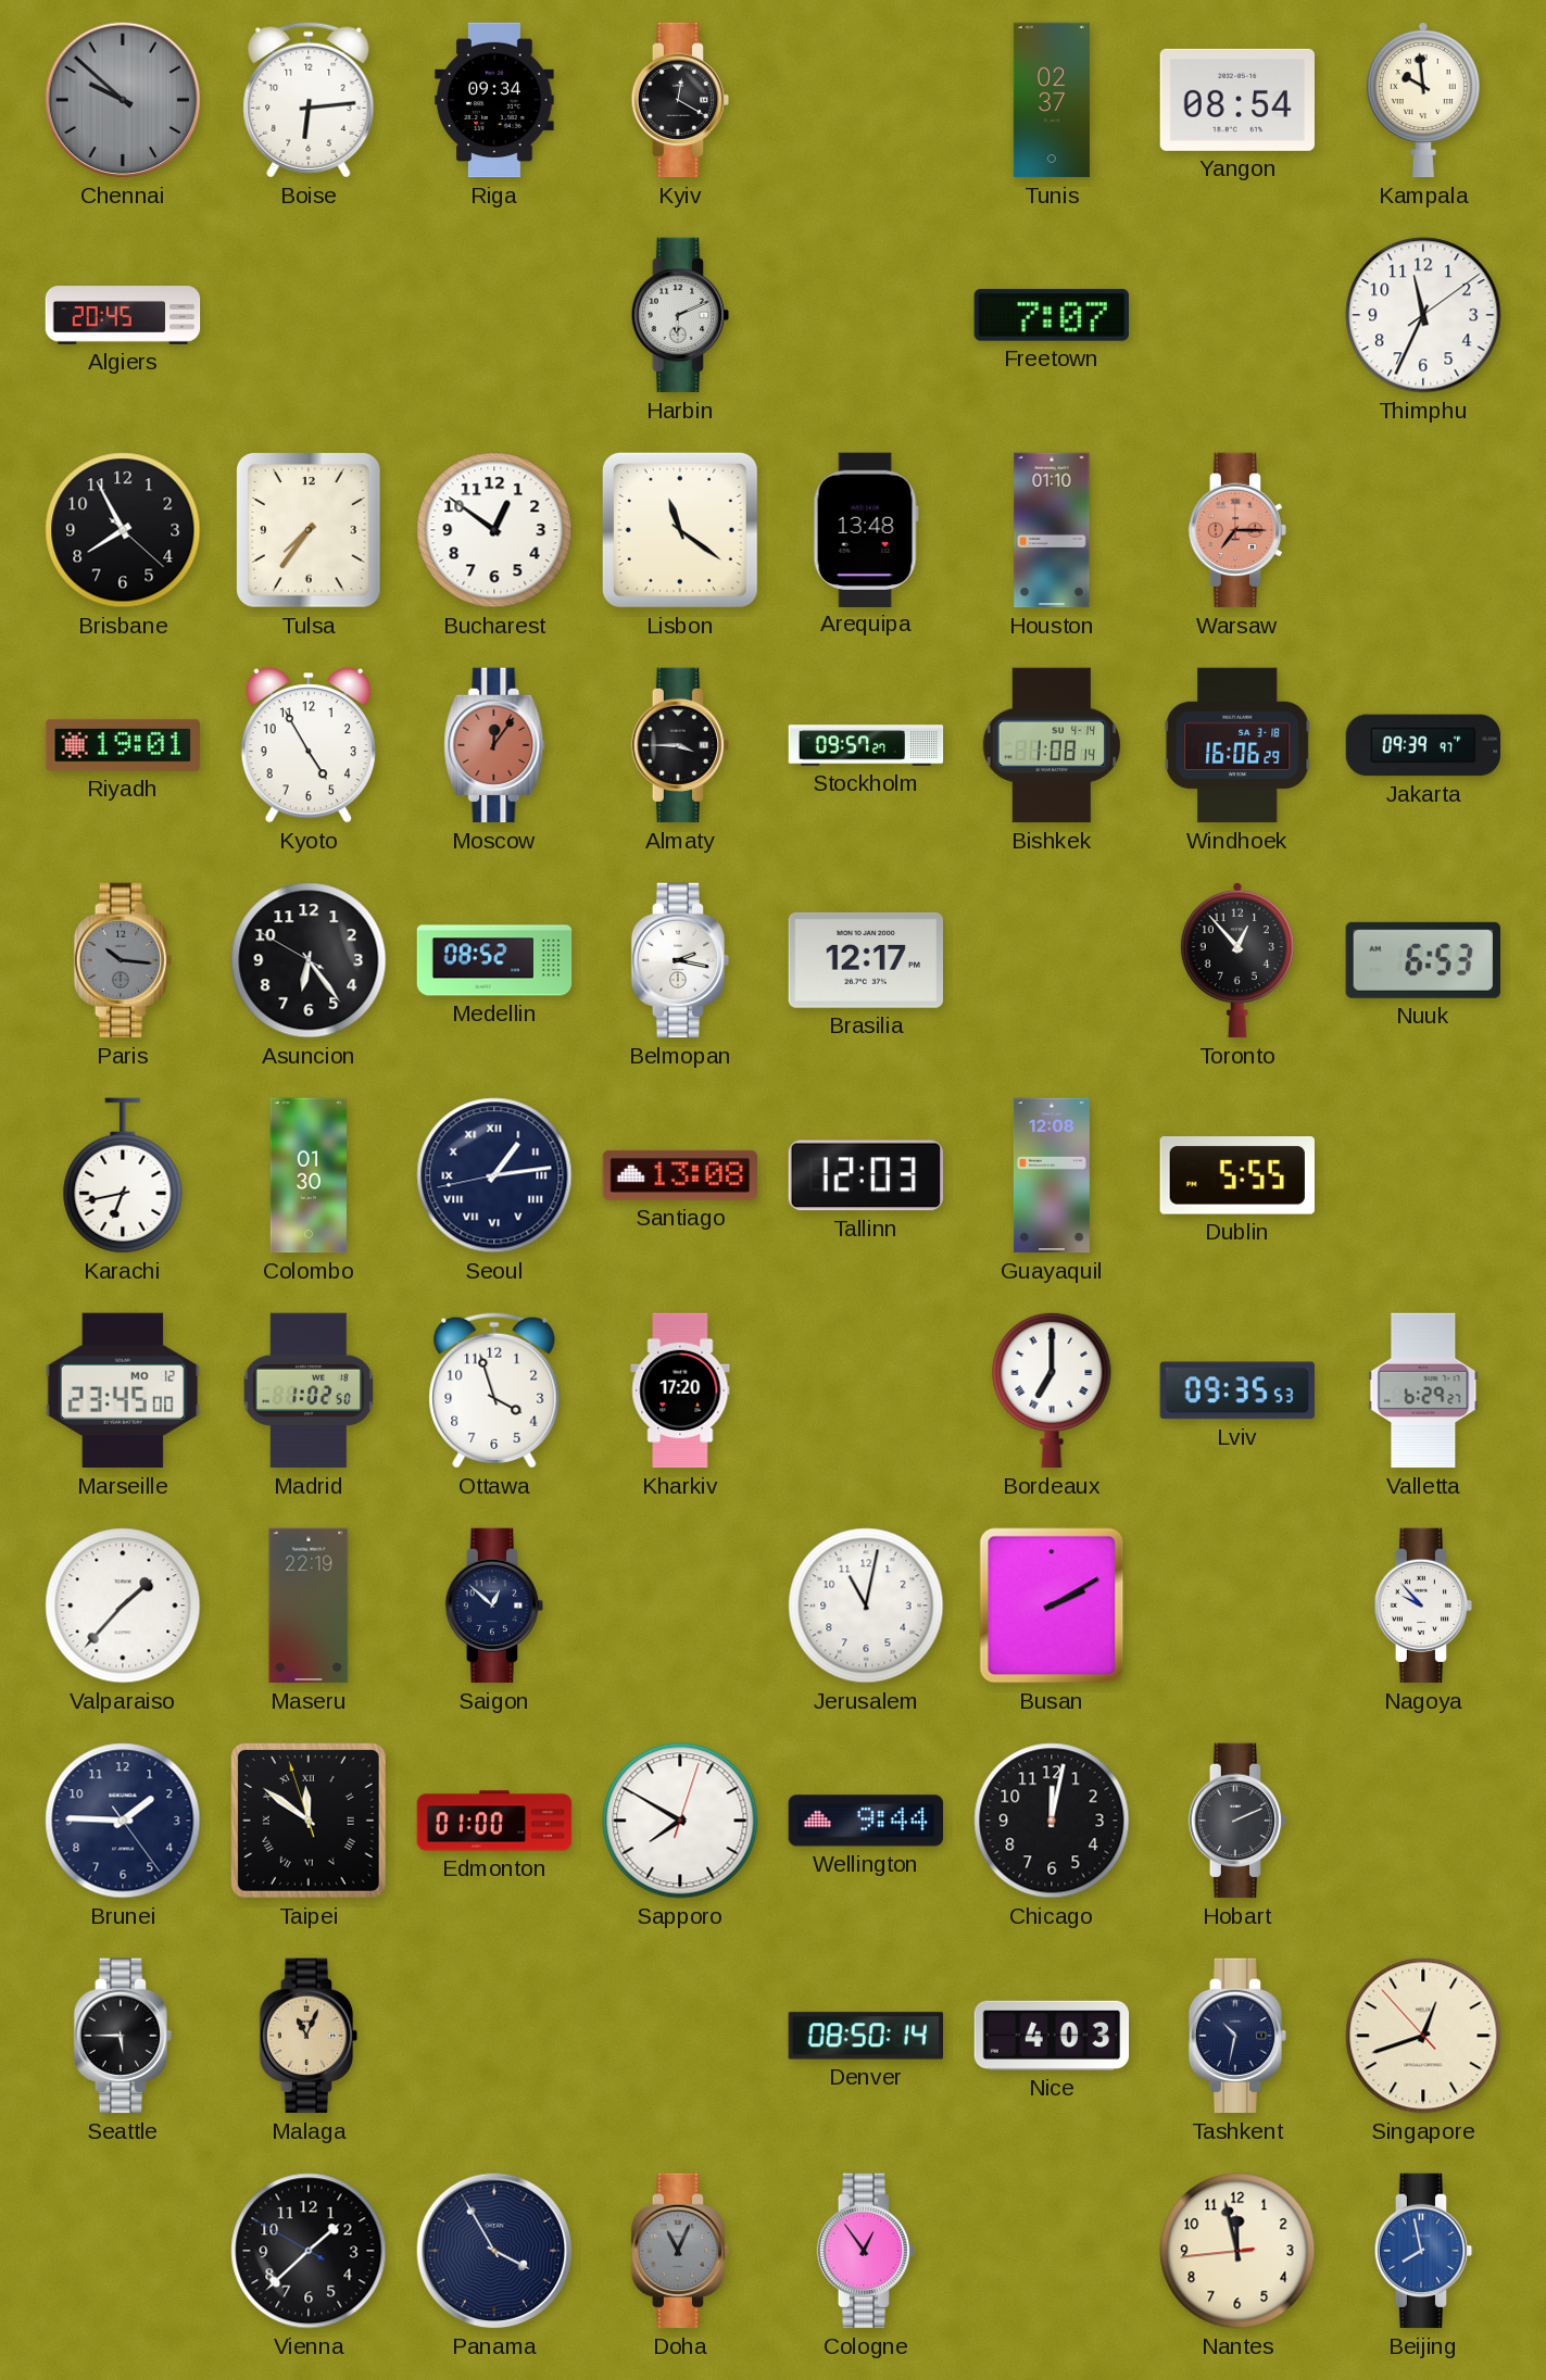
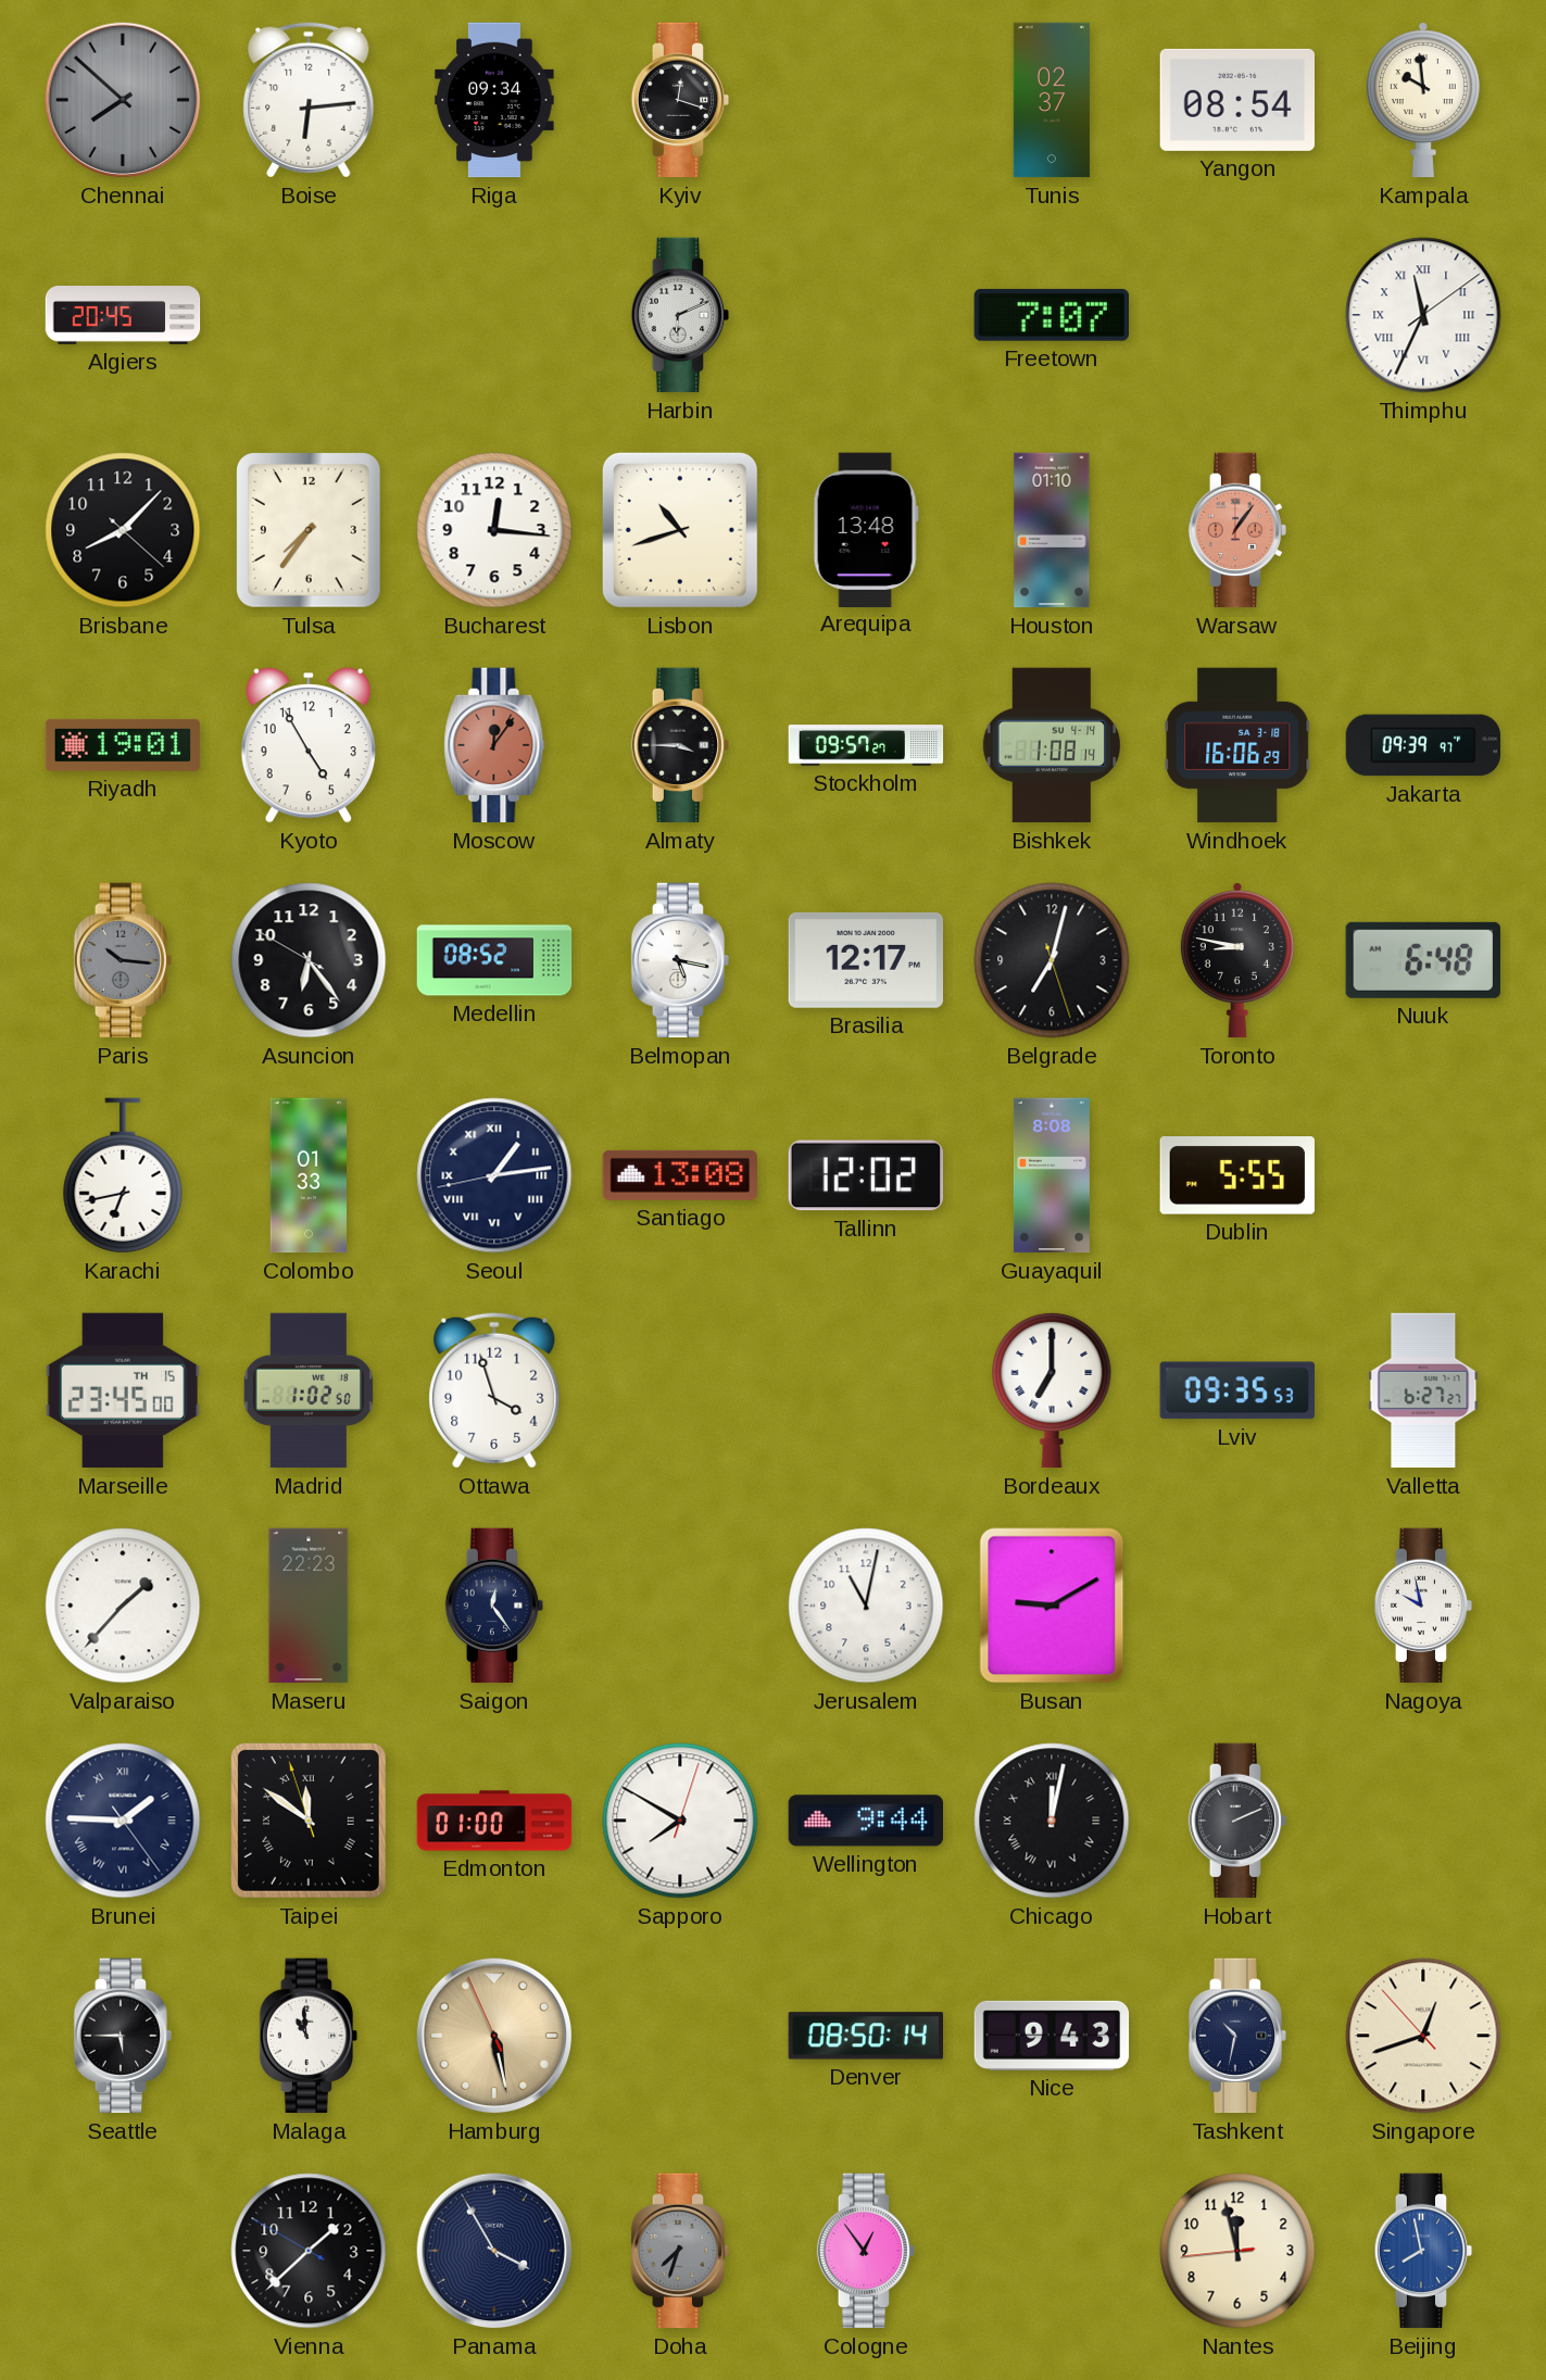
Chennai: 9:52 -> 7:52
Kyiv: 12:20 -> 12:18
Thimphu numerals: Arabic -> Roman
Brisbane: 7:55 -> 8:07
Bucharest: 12:51 -> 12:16
Lisbon: 11:21 -> 10:42
Warsaw: 7:15 -> 1:06
Belmopan: 2:17 -> 5:17
Belgrade: none -> 7:02
Toronto: 12:53 -> 8:47
Nuuk: 6:53 -> 6:48
Colombo: 01:30 -> 01:33
Tallinn: 12:03 -> 12:02
Guayaquil: 12:08 -> 8:08
Marseille date: MO 12 -> TH 15
Kharkiv: 17:20 -> none
Valletta: 6:29 -> 6:27
Maseru: 22:19 -> 22:23
Saigon: 12:52 -> 12:24
Busan: 2:10 -> 9:10
Nagoya: 9:53 -> 9:58
Brunei numerals: Arabic -> Roman
Chicago numerals: Arabic -> Roman
Malaga: 11:04 -> 10:59
Malaga dial: champagne -> white
Hamburg: none -> 5:27
Nice: 4:03 -> 9:43
Doha: 11:04 -> 7:33
